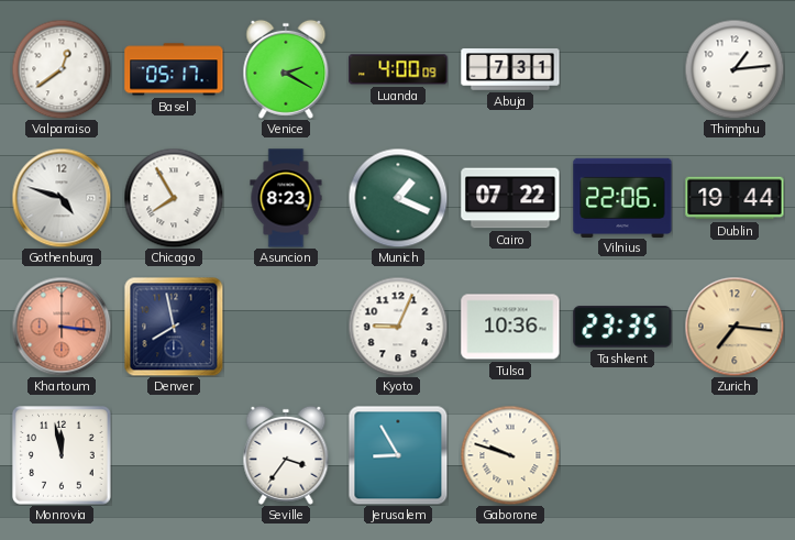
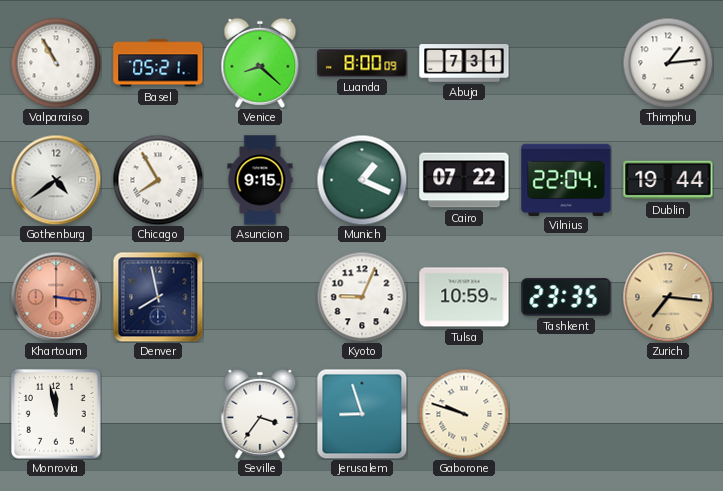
Valparaiso: 12:39 -> 10:55
Basel: 05:17 -> 05:21
Venice: 2:20 -> 8:22
Luanda: 4:00 -> 8:00
Gothenburg: 4:48 -> 4:39
Asuncion: 8:23 -> 9:15
Vilnius: 22:06 -> 22:04
Tulsa: 10:36 -> 10:59
Jerusalem: 8:55 -> 8:57
